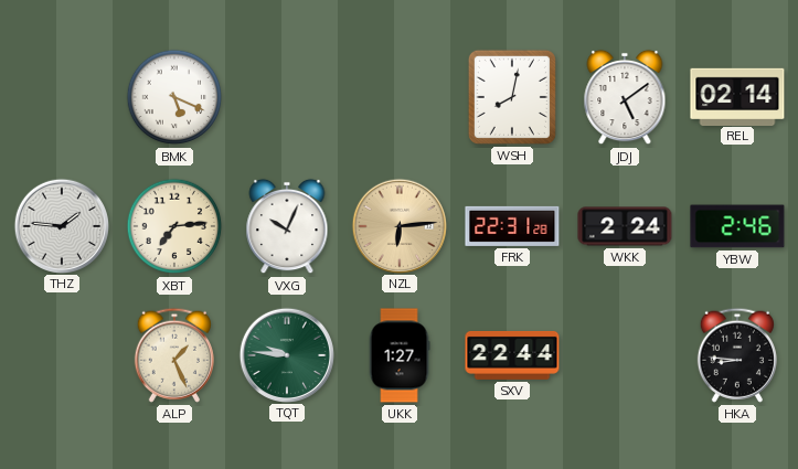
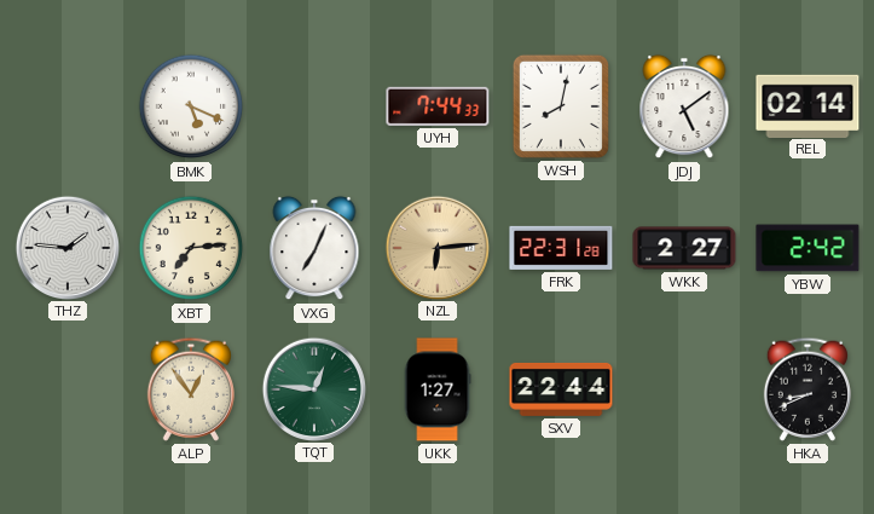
UYH: none -> 7:44
VXG: 10:04 -> 7:04
WKK: 2:24 -> 2:27
YBW: 2:46 -> 2:42
ALP: 1:26 -> 12:54
TQT: 9:46 -> 12:46
HKA: 8:46 -> 8:41
